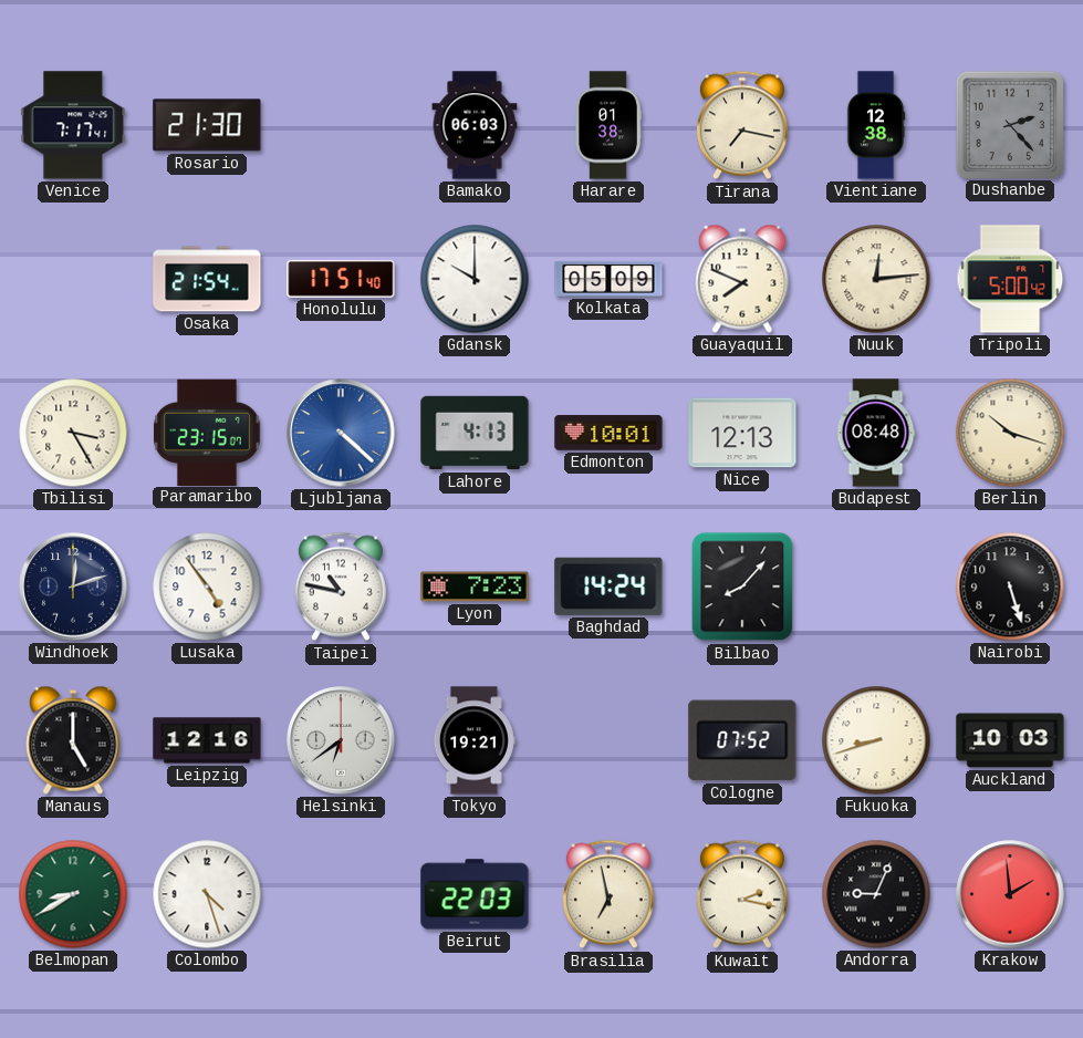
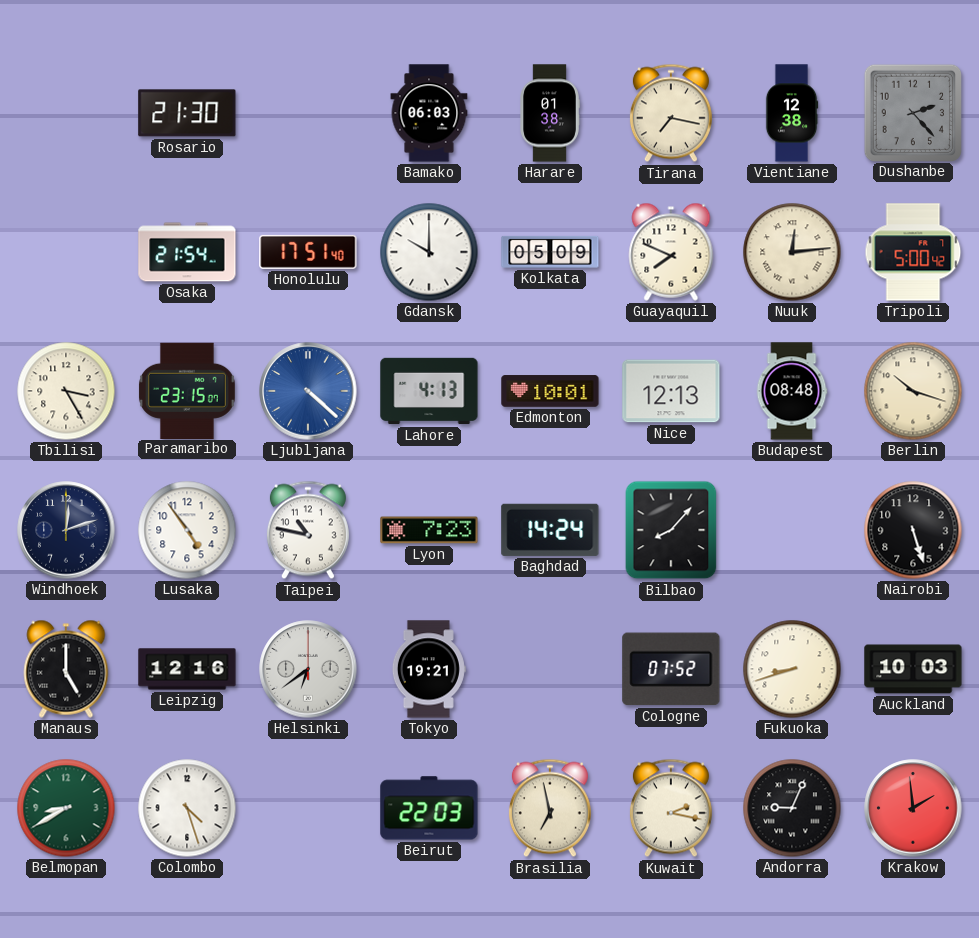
Venice: 7:17 -> none
